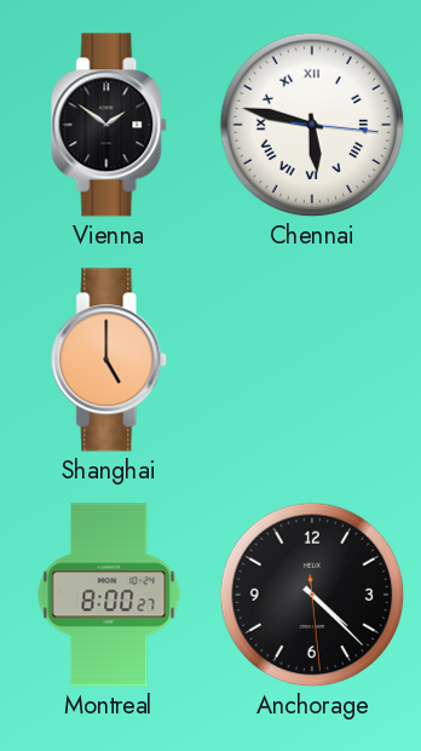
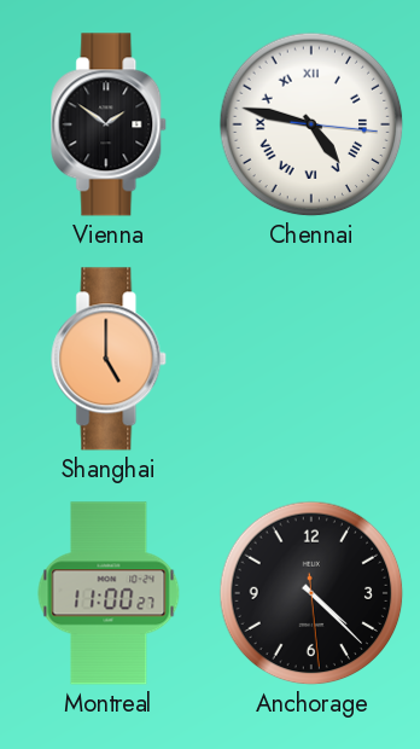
Chennai: 5:47 -> 4:47
Montreal: 8:00 -> 11:00
